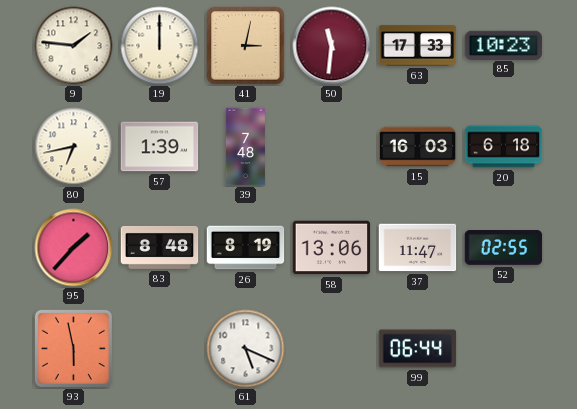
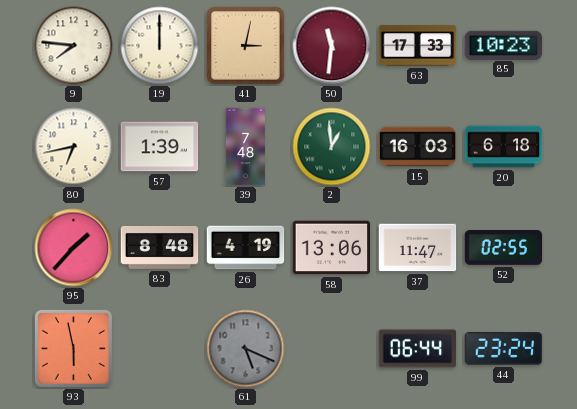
9: 1:46 -> 7:46
2: none -> 12:59
26: 8:19 -> 4:19
61 dial: white -> grey
44: none -> 23:24
